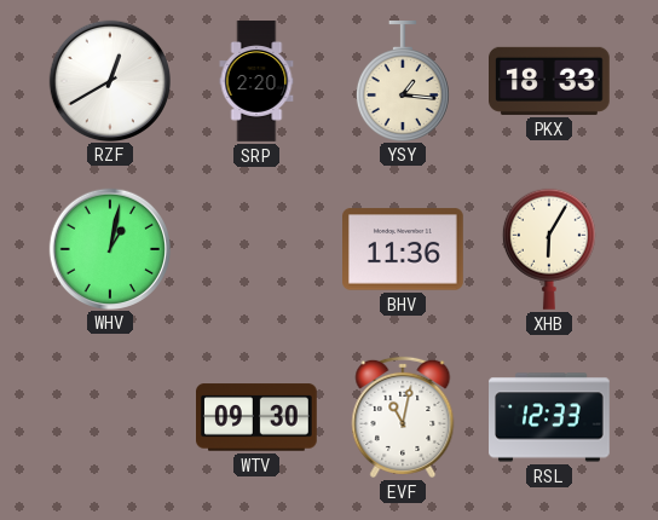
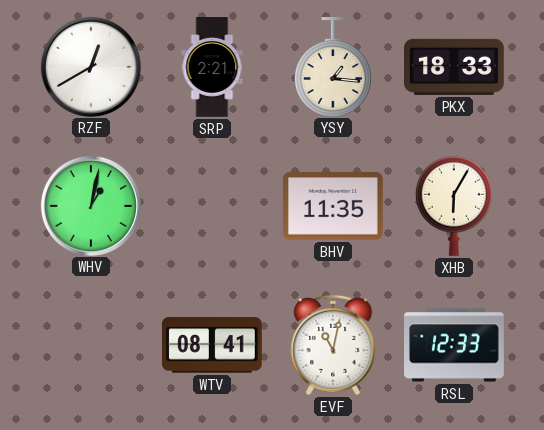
SRP: 2:20 -> 2:21
BHV: 11:36 -> 11:35
WTV: 09:30 -> 08:41
